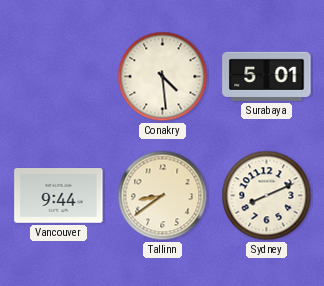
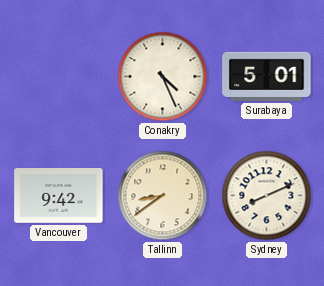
Conakry: 4:29 -> 4:26
Vancouver: 9:44 -> 9:42
